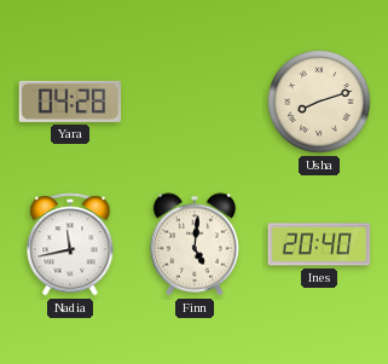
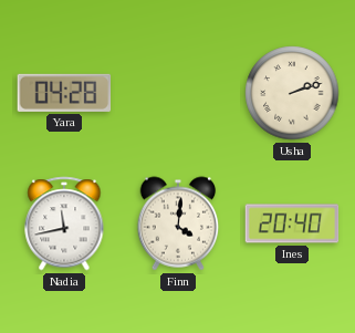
Usha: 8:12 -> 2:12
Finn: 5:01 -> 4:01
